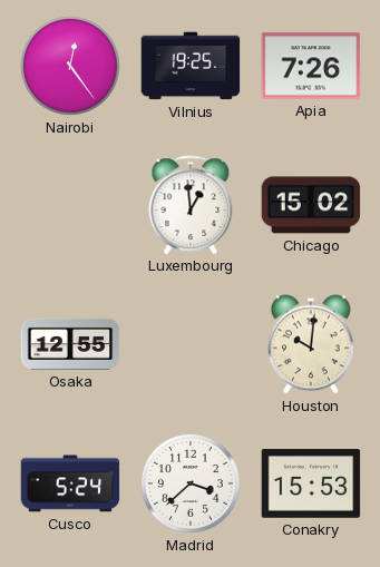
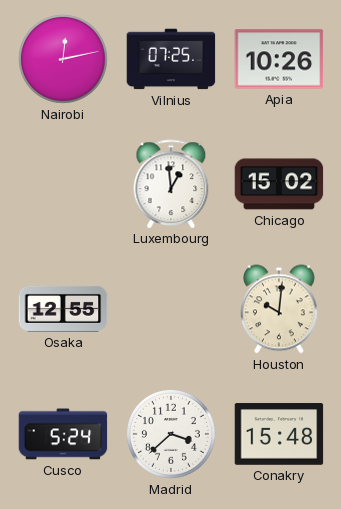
Nairobi: 12:24 -> 12:13
Vilnius: 19:25 -> 07:25
Apia: 7:26 -> 10:26
Conakry: 15:53 -> 15:48
